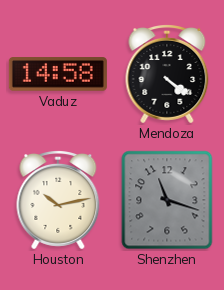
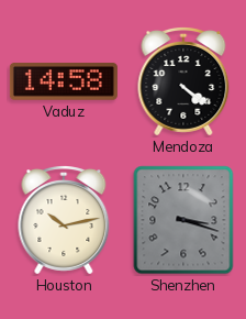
Shenzhen: 11:18 -> 3:18
